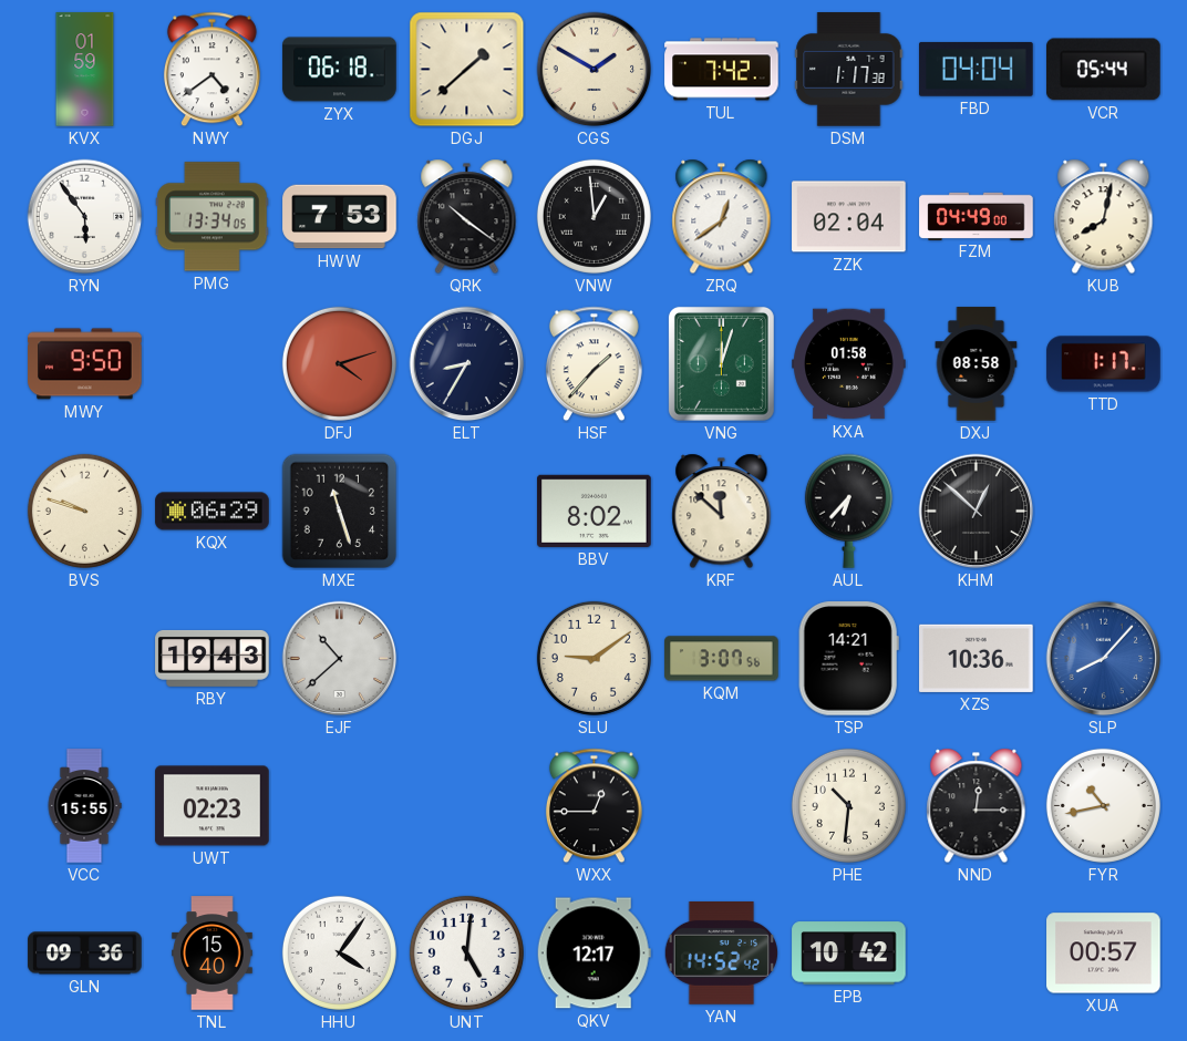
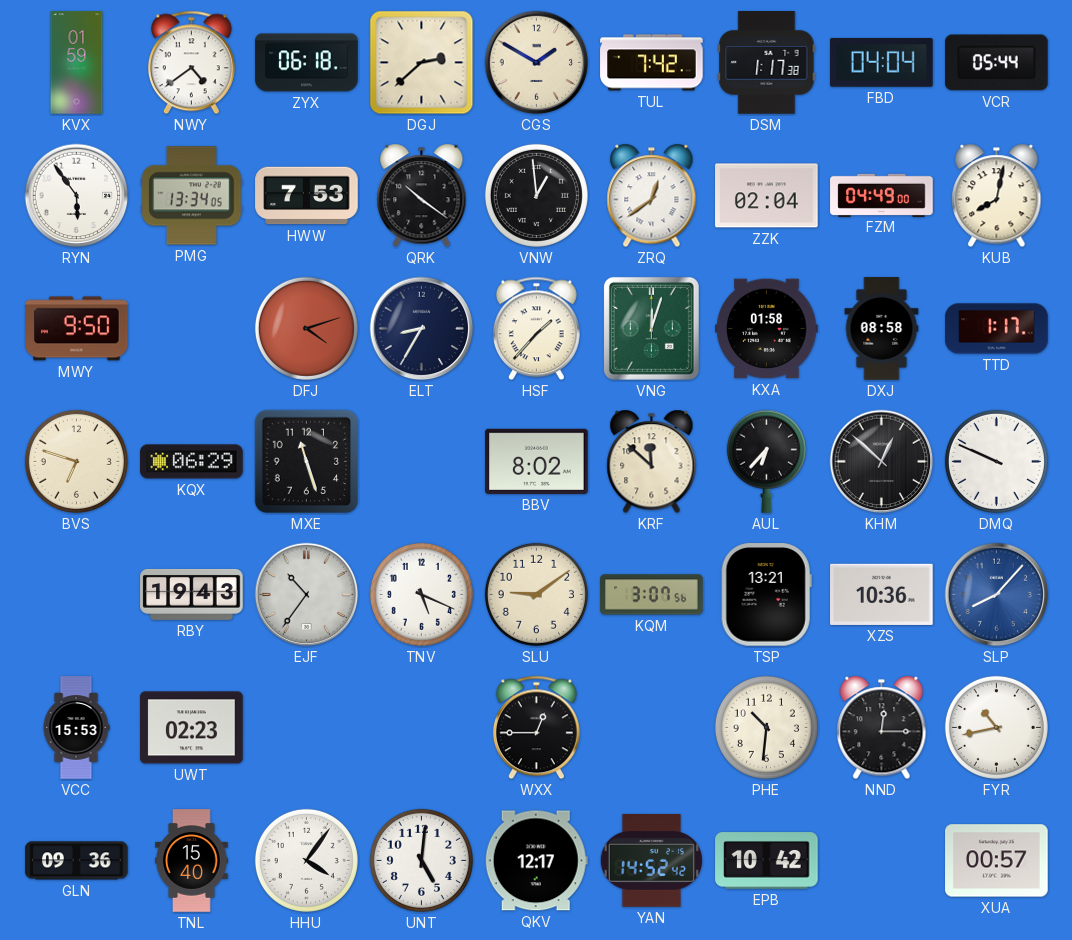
DGJ: 1:38 -> 2:38
BVS: 9:48 -> 6:48
DMQ: none -> 9:49
EJF: 10:38 -> 10:36
TNV: none -> 5:19
TSP: 14:21 -> 13:21
VCC: 15:55 -> 15:53
